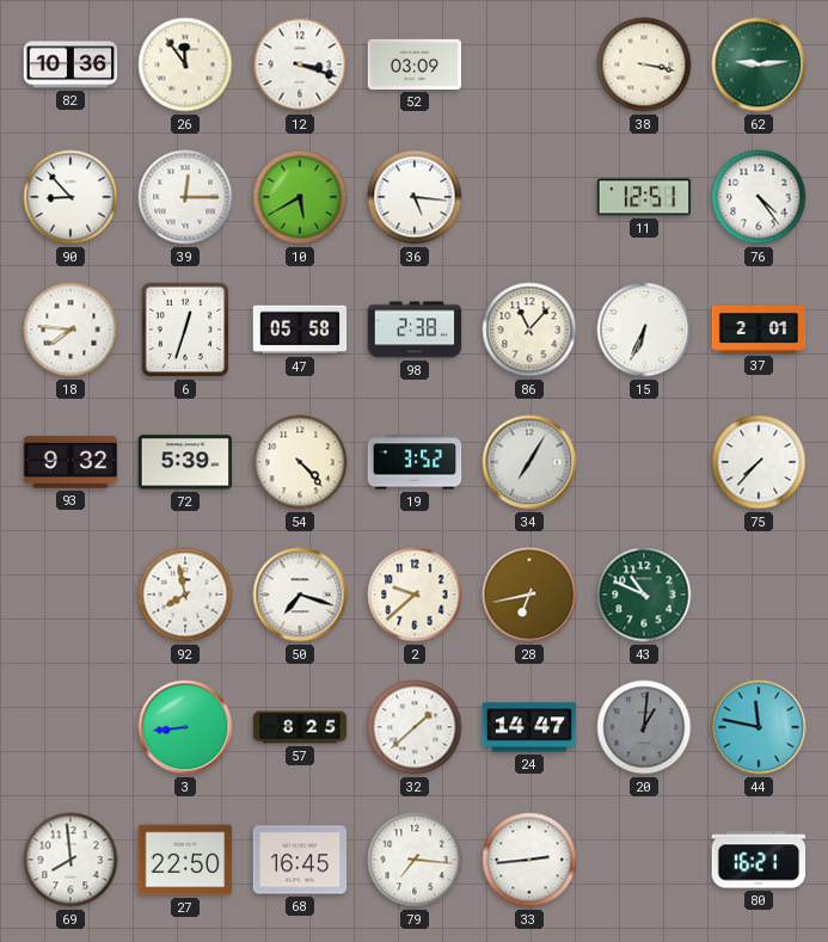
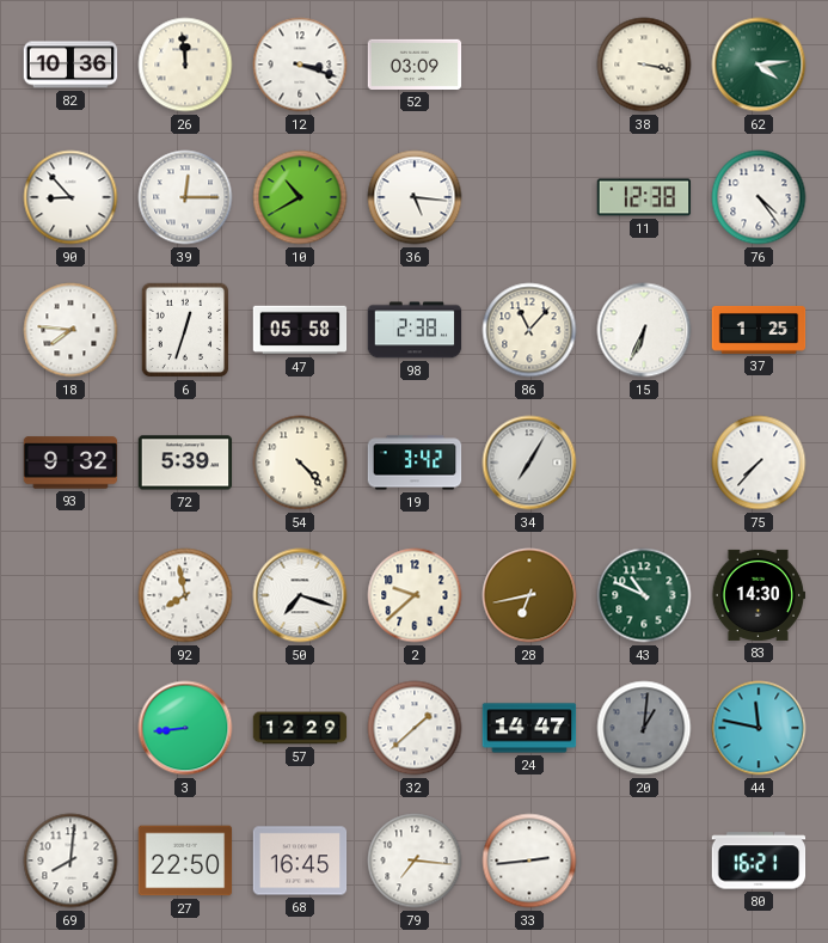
26: 11:54 -> 11:59
62: 9:14 -> 4:14
10: 5:40 -> 10:40
11: 12:51 -> 12:38
37: 2:01 -> 1:25
19: 3:52 -> 3:42
83: none -> 14:30
57: 8:25 -> 12:29
69: 7:59 -> 8:01
